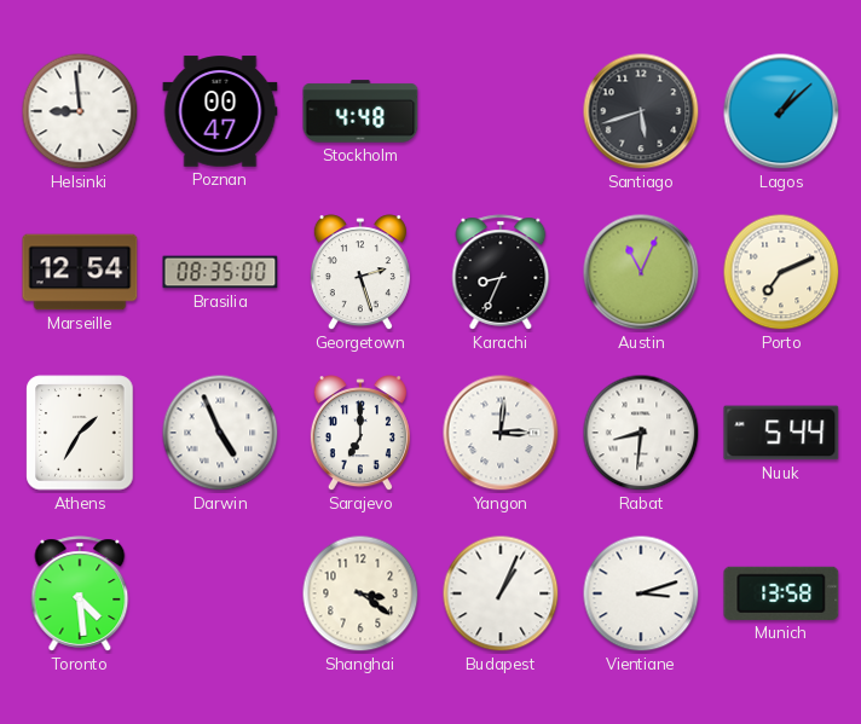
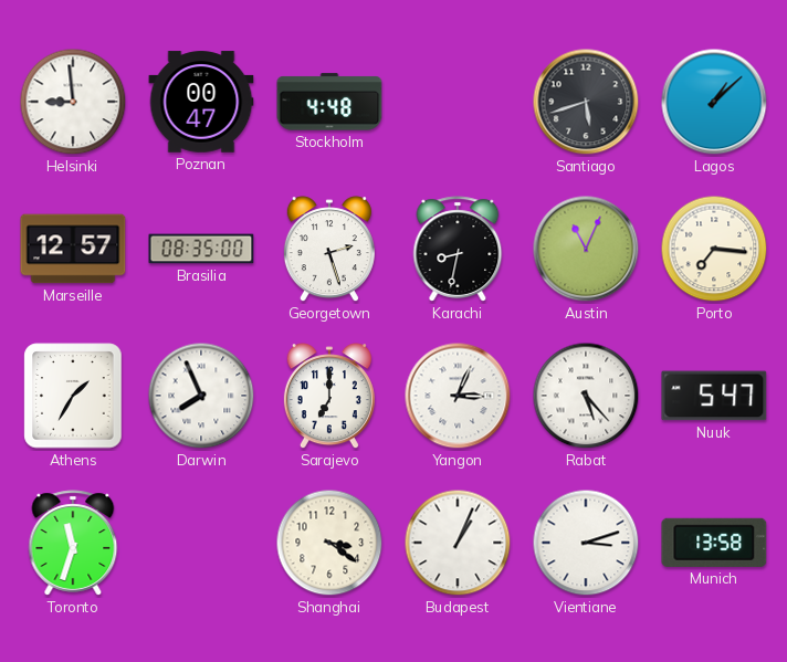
Marseille: 12:54 -> 12:57
Karachi: 8:34 -> 8:32
Porto: 7:11 -> 7:16
Darwin: 4:56 -> 7:56
Yangon: 3:01 -> 3:04
Rabat: 8:31 -> 5:23
Nuuk: 5:44 -> 5:47
Toronto: 4:29 -> 11:33
